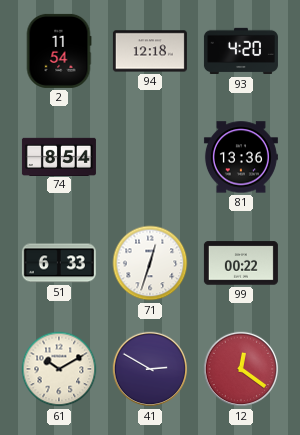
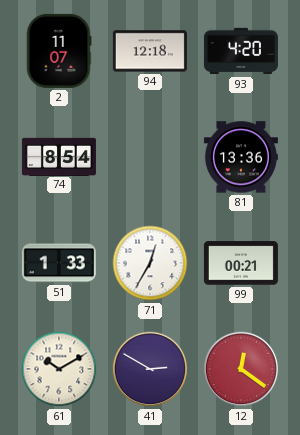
2: 11:54 -> 11:07
51: 6:33 -> 1:33
71: 12:33 -> 12:35
99: 00:22 -> 00:21
